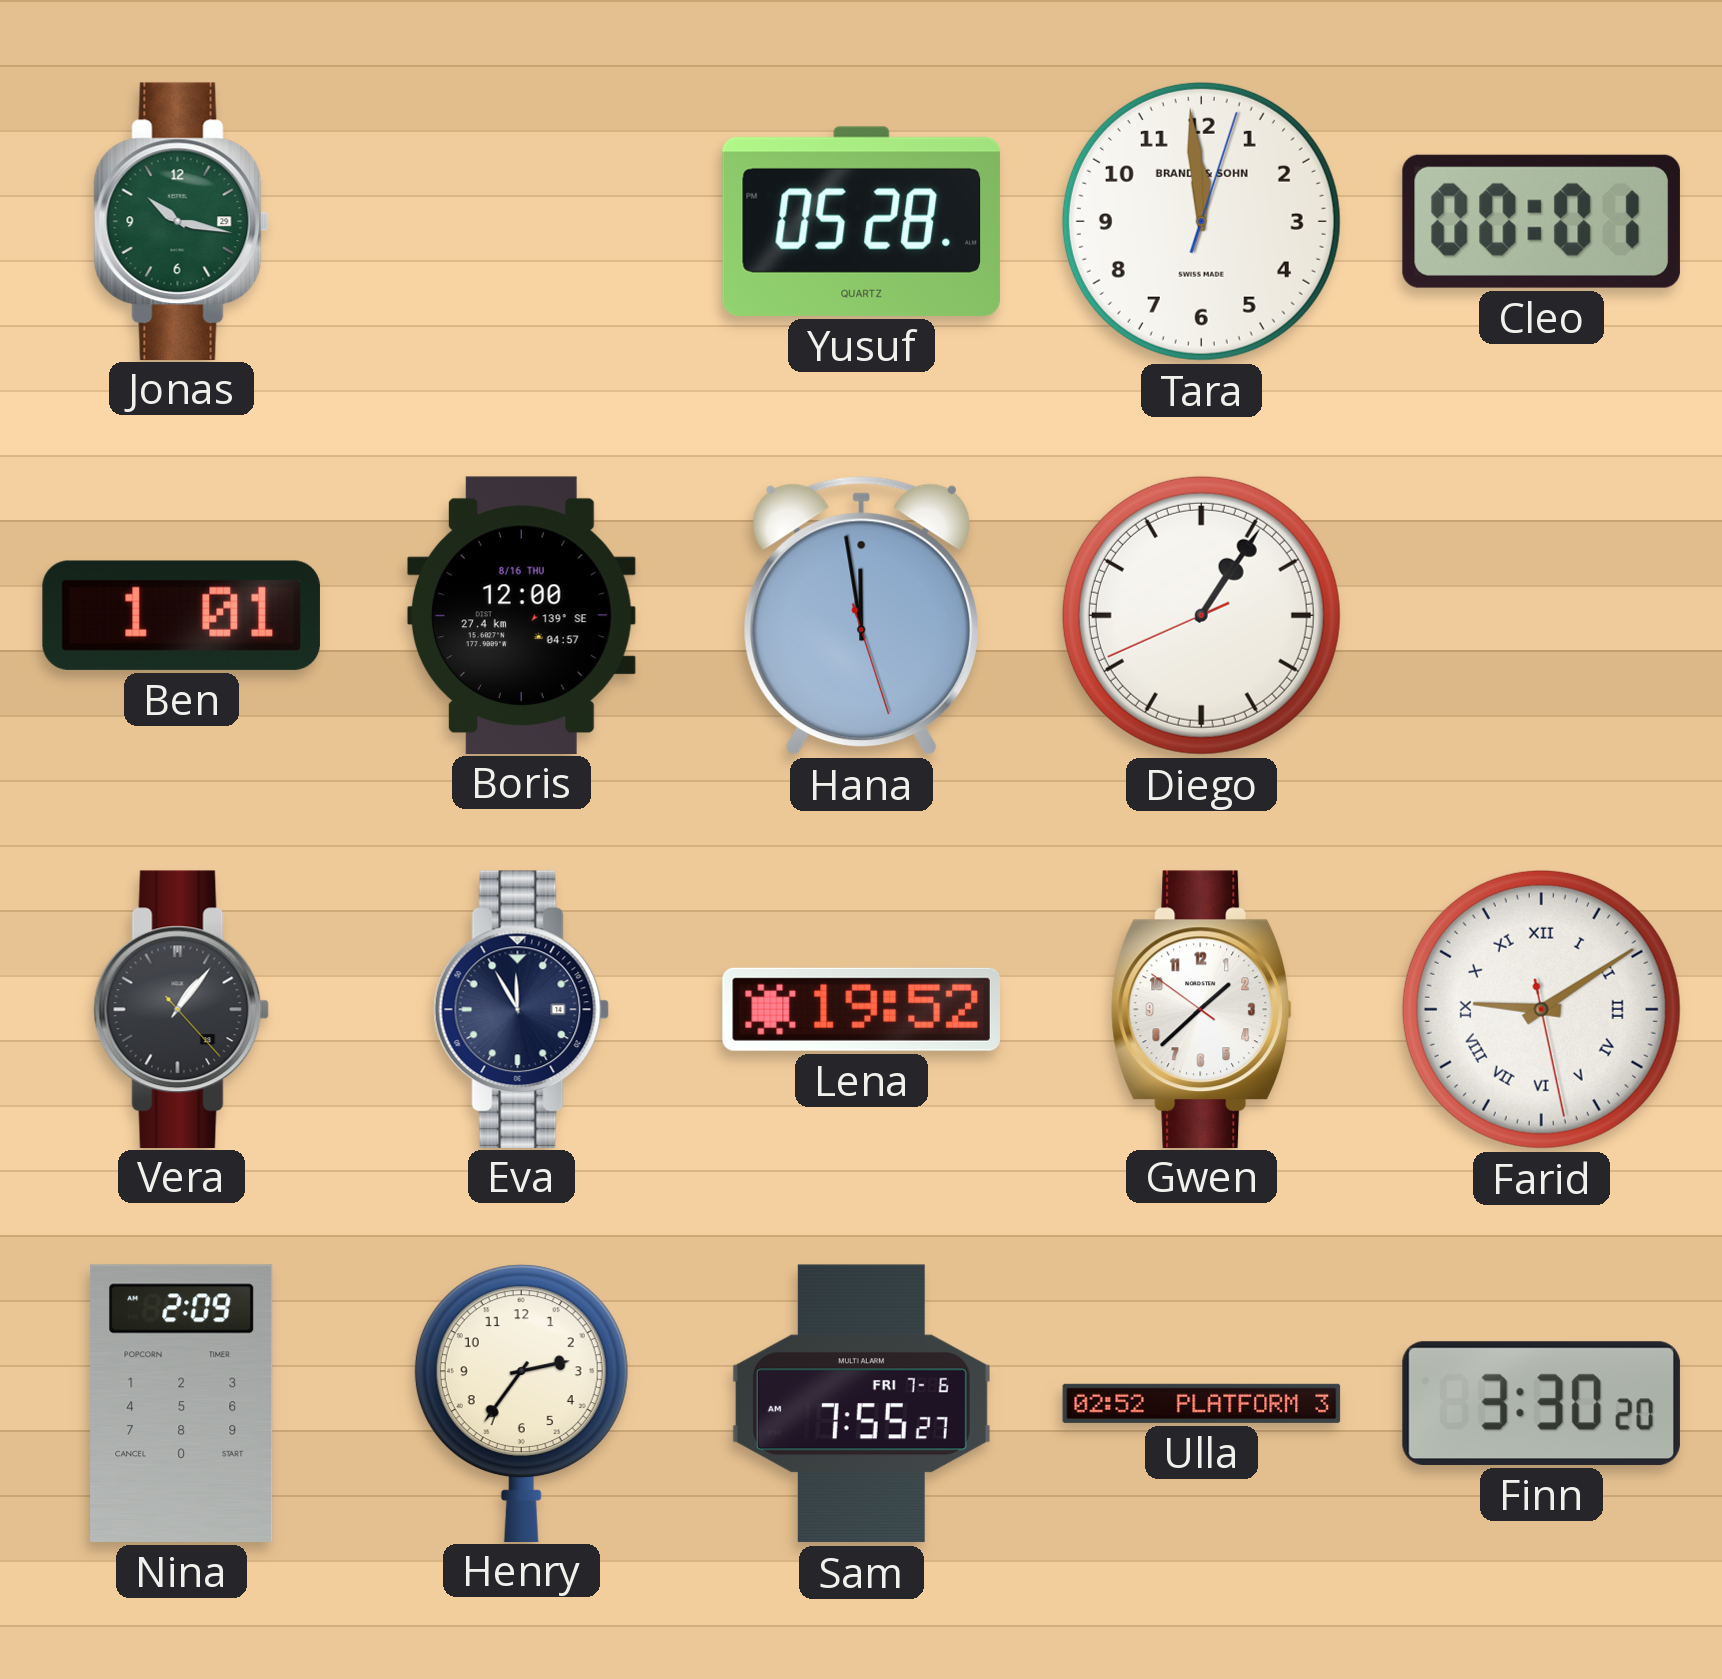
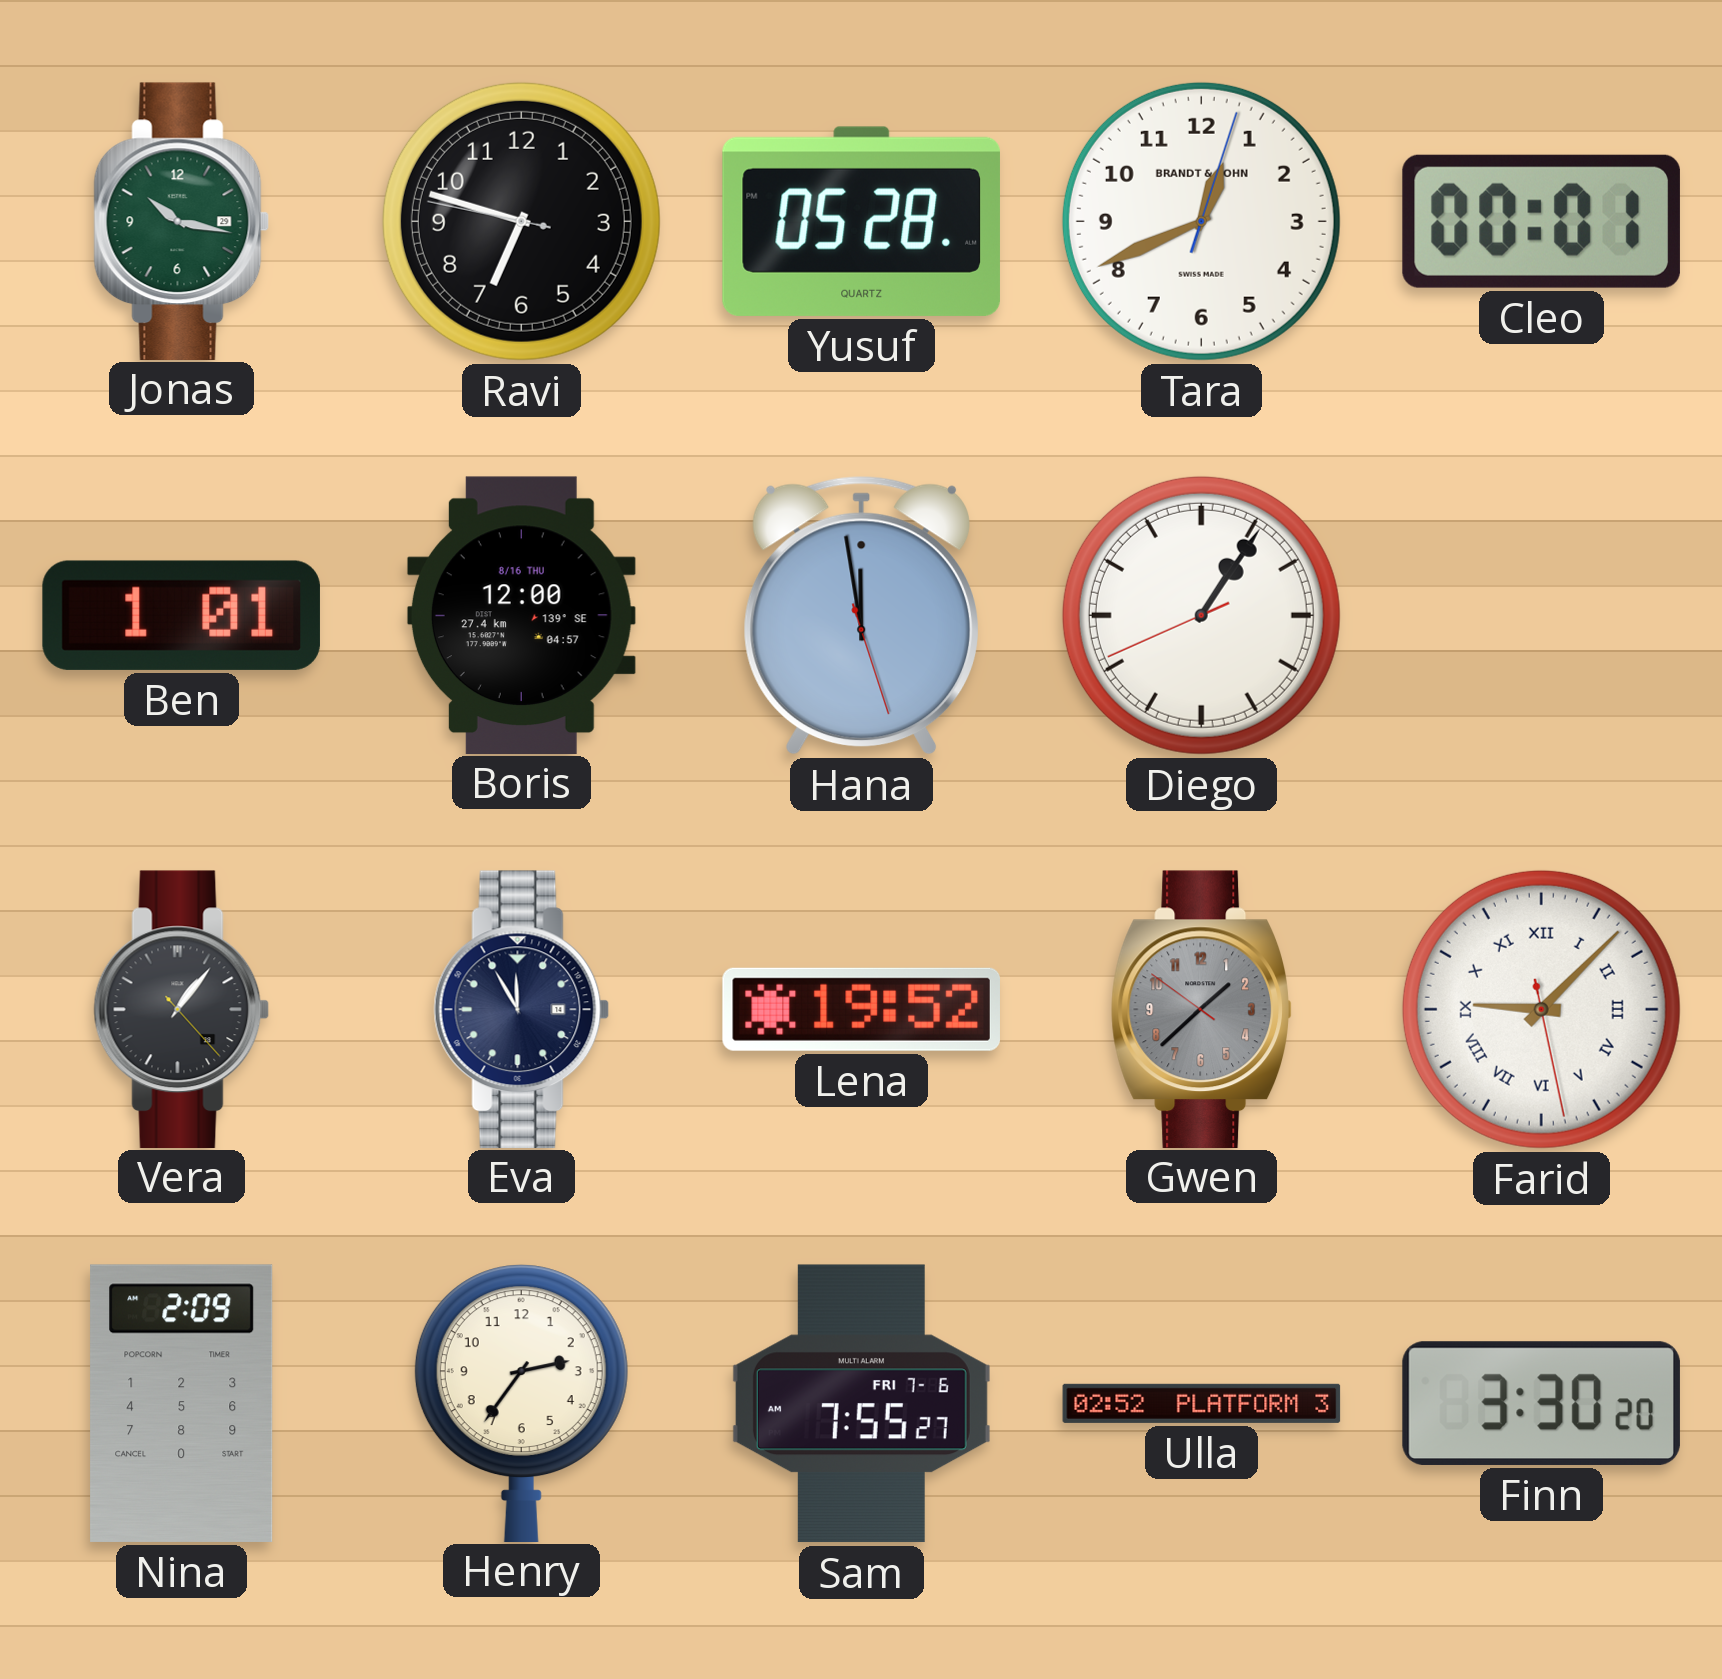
Ravi: none -> 6:47
Tara: 11:59 -> 12:41
Gwen dial: white -> grey
Farid: 9:09 -> 9:07
